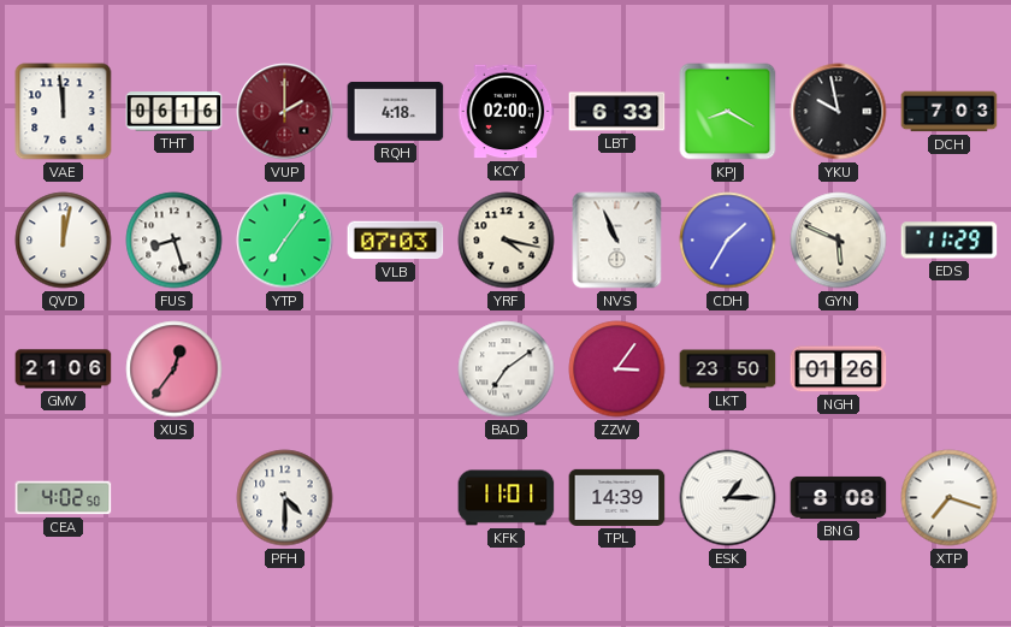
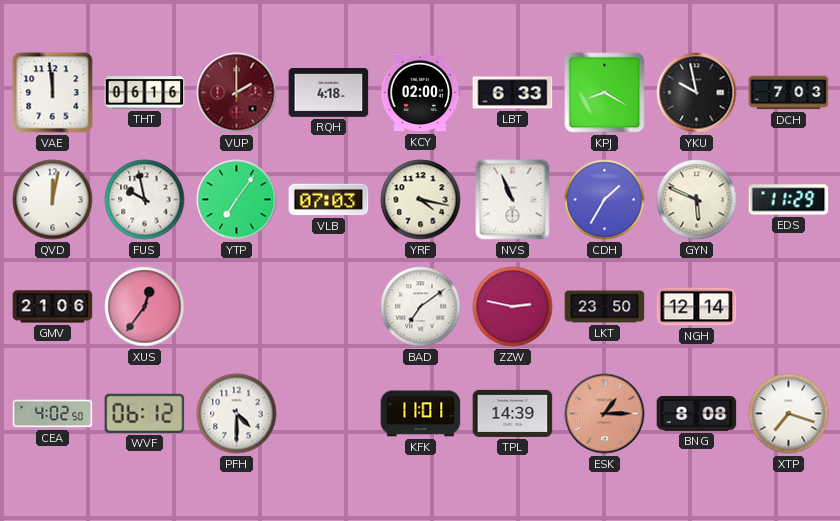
FUS: 8:27 -> 9:58
ZZW: 3:06 -> 2:47
NGH: 01:26 -> 12:14
WVF: none -> 06:12
ESK dial: white -> salmon
